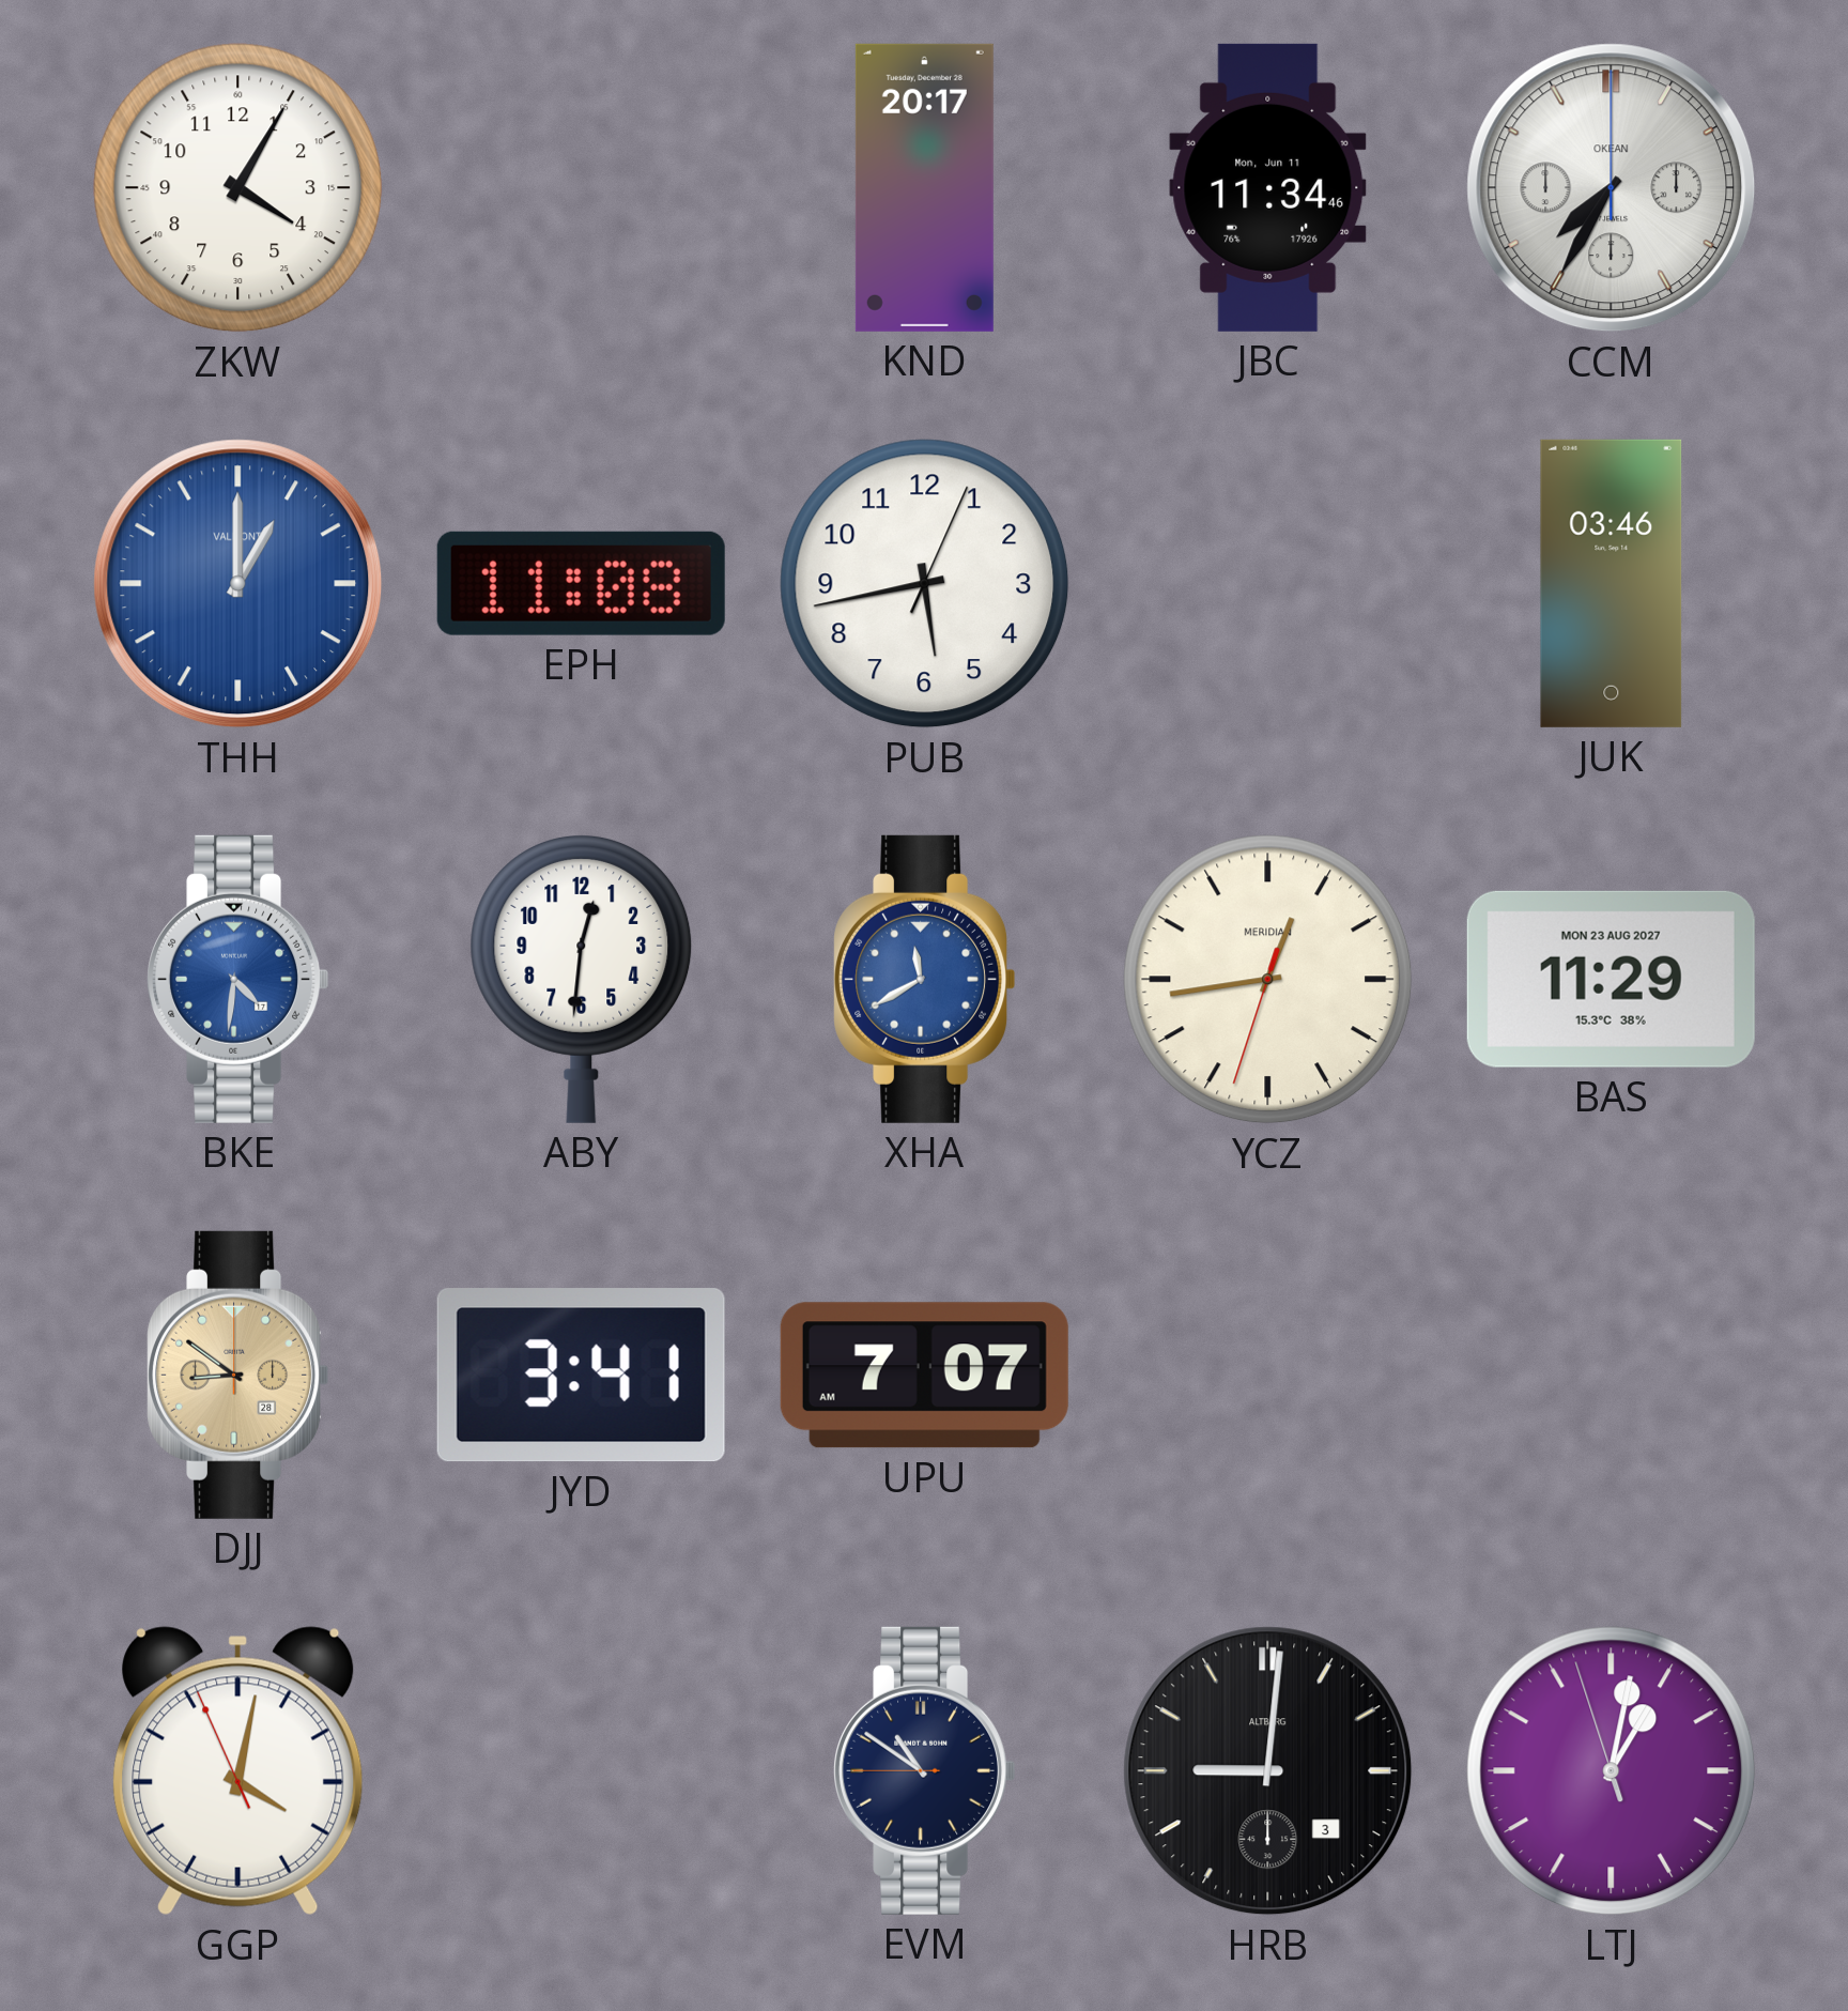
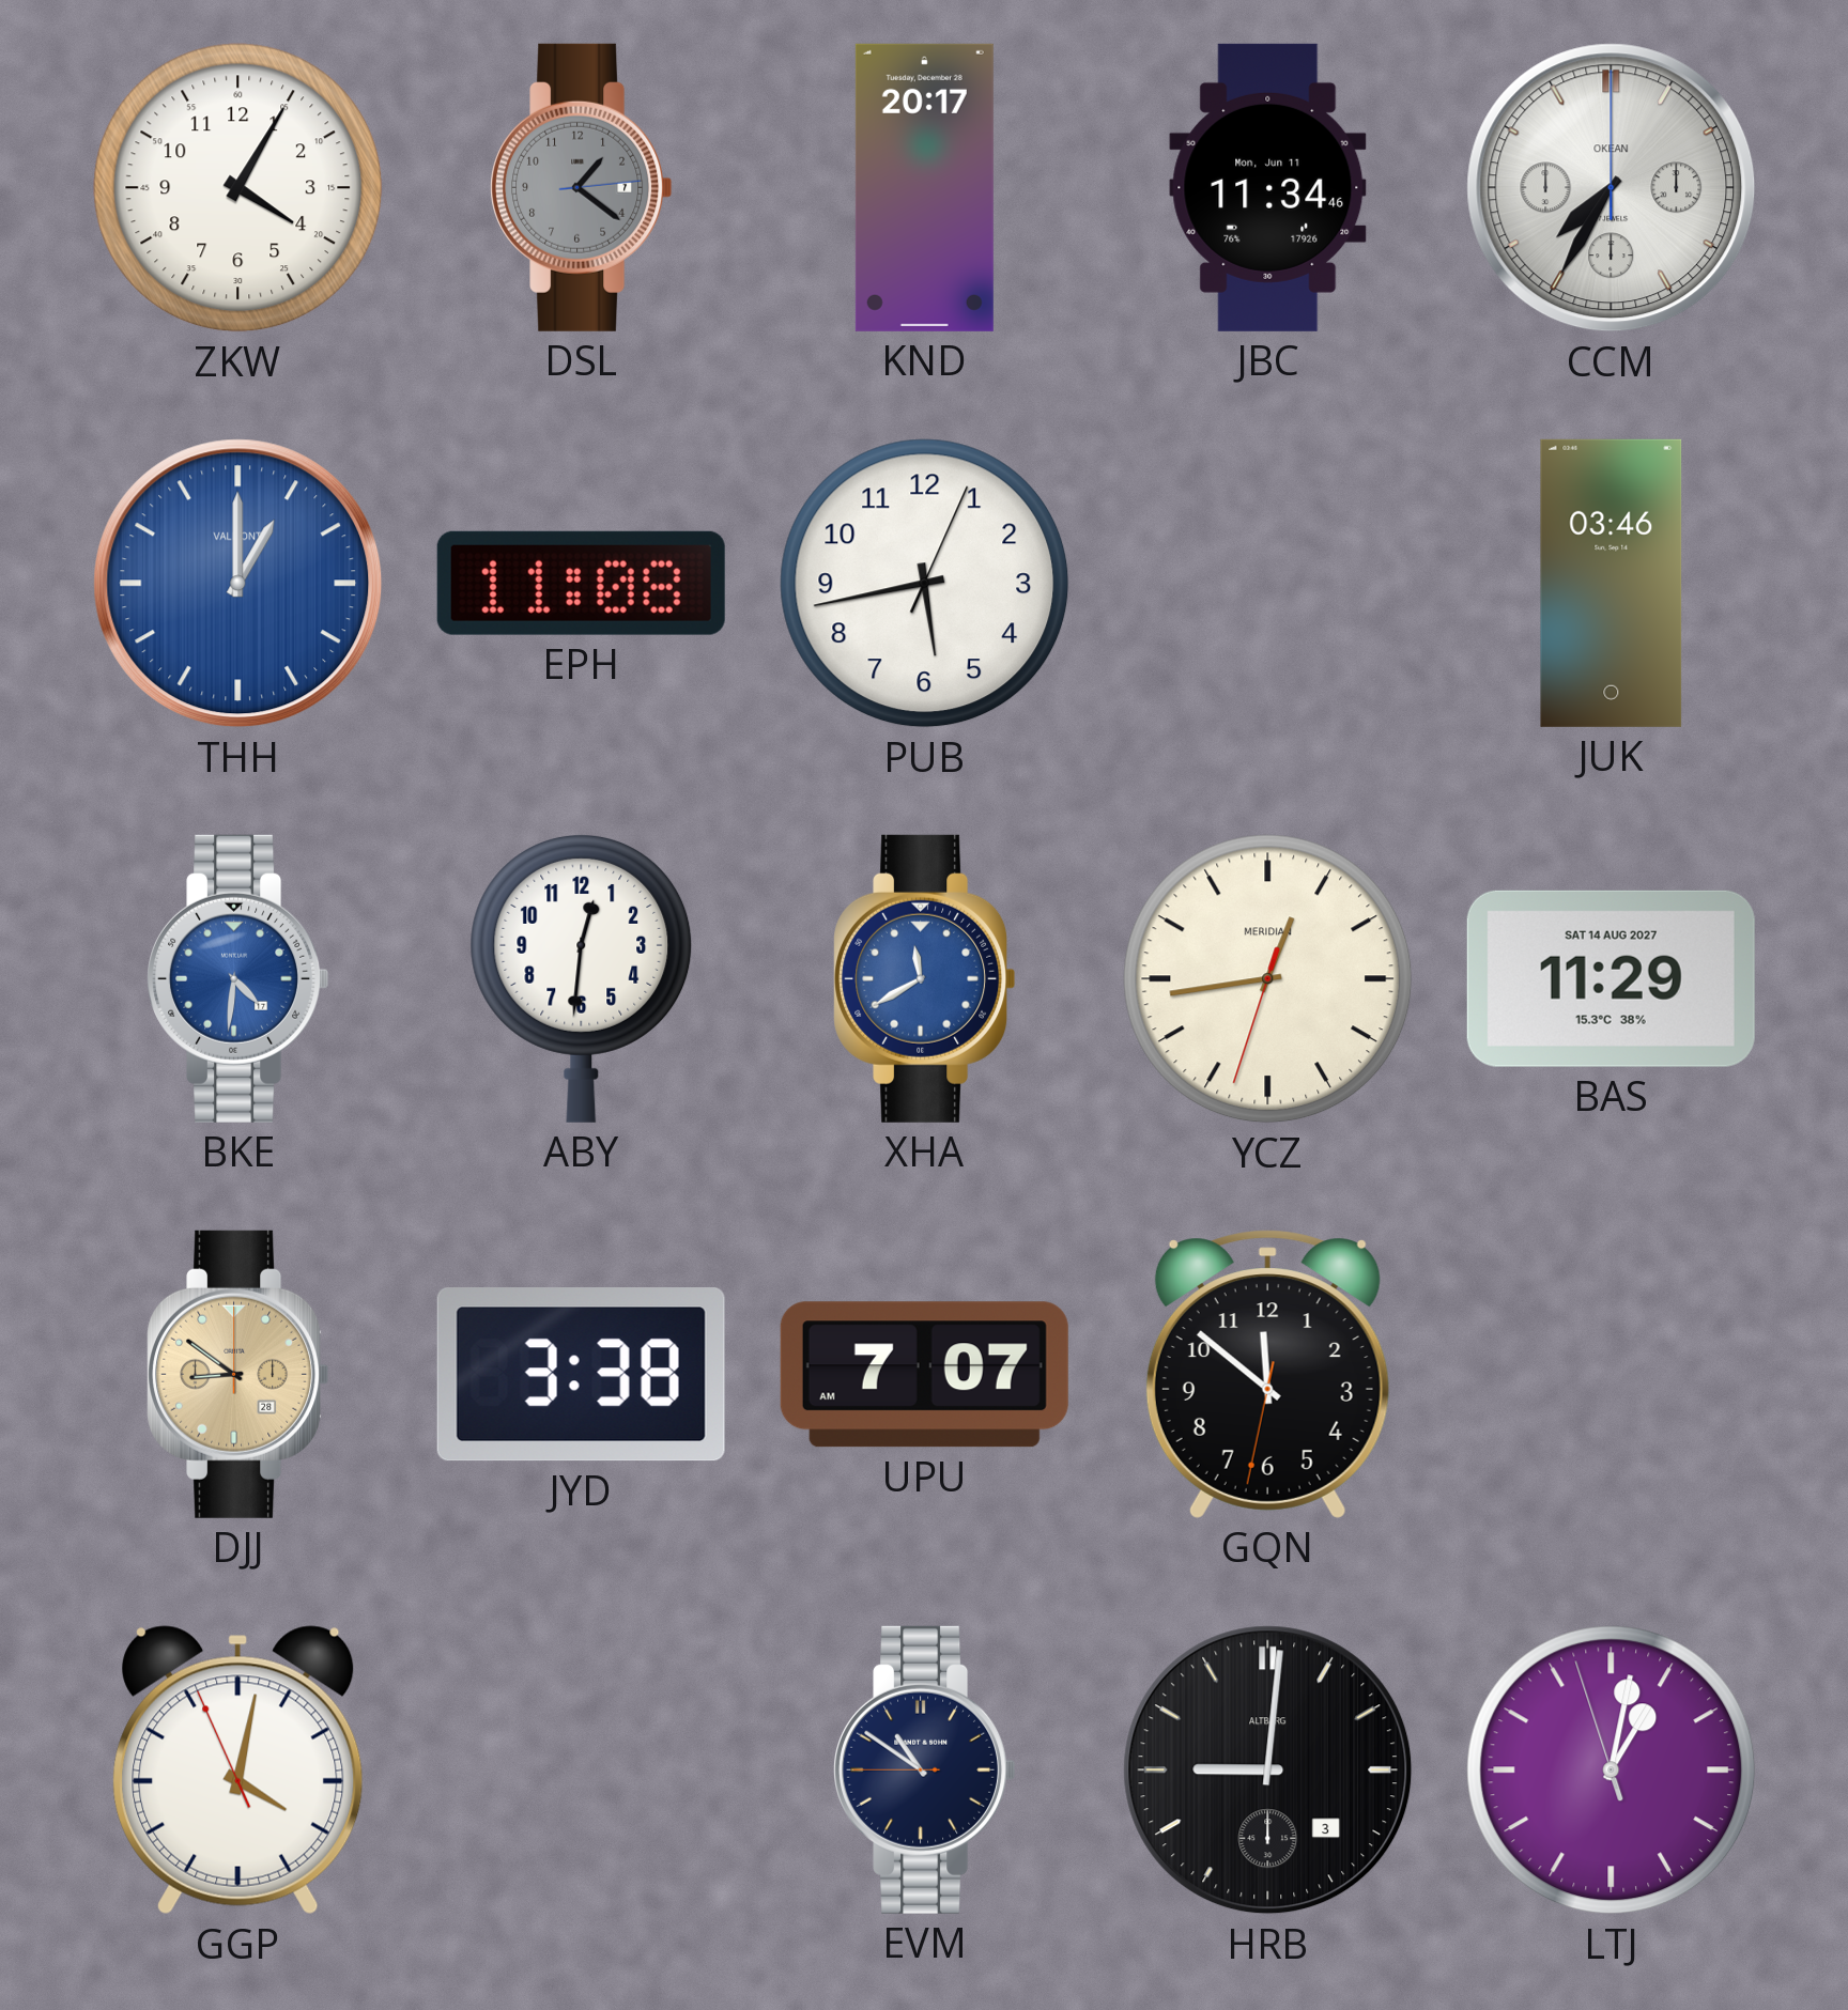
DSL: none -> 1:21
BAS date: MON 23 AUG 2027 -> SAT 14 AUG 2027
JYD: 3:41 -> 3:38
GQN: none -> 11:51
